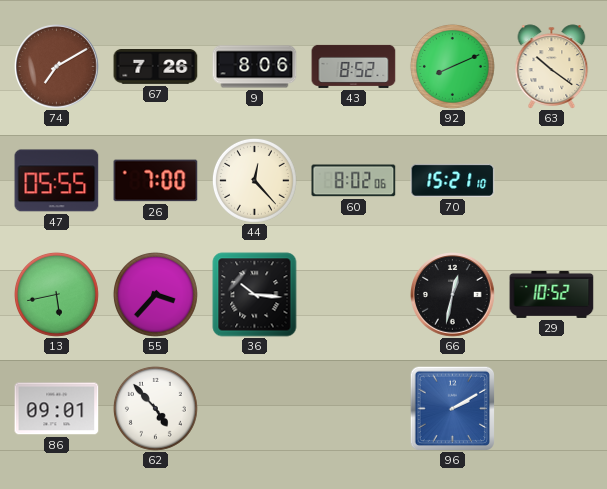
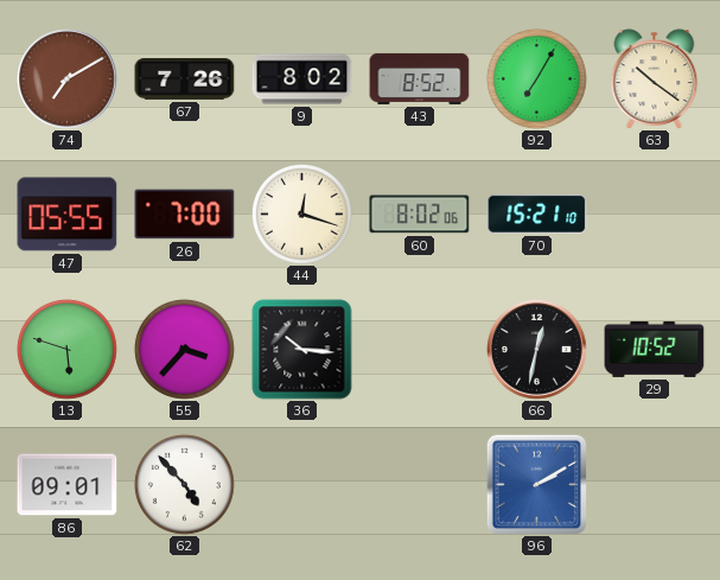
9: 8:06 -> 8:02
92: 8:11 -> 7:05
44: 12:23 -> 12:18
13: 5:43 -> 5:48
